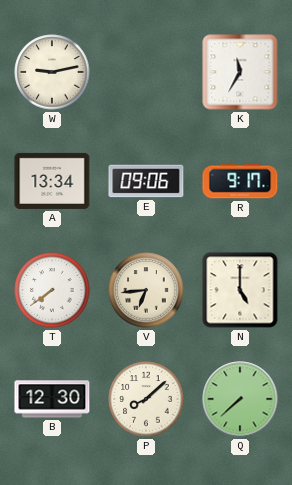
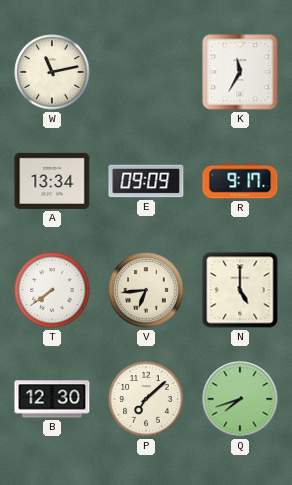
W: 9:13 -> 11:13
E: 09:06 -> 09:09
P: 8:08 -> 7:08
Q: 7:38 -> 7:42
